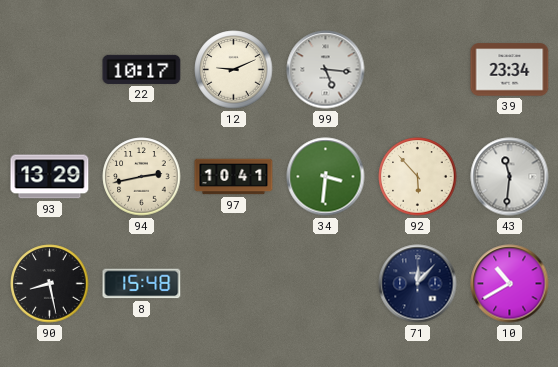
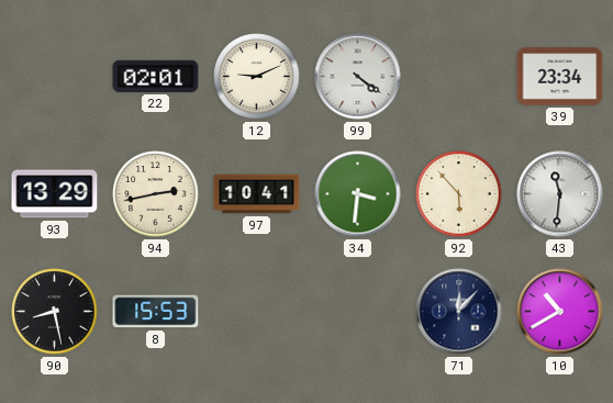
22: 10:17 -> 02:01
99: 5:16 -> 4:21
8: 15:48 -> 15:53
